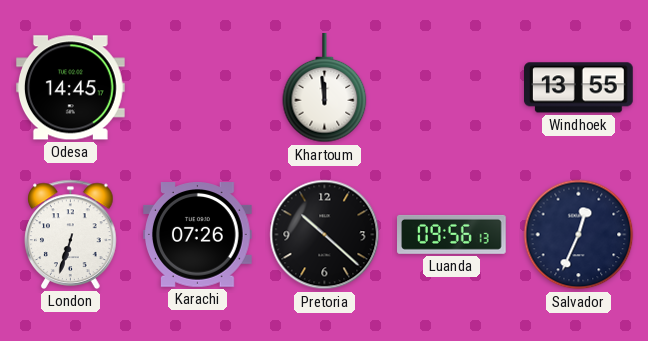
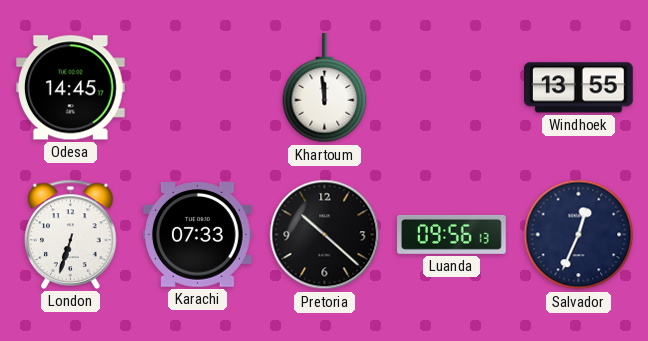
Karachi: 07:26 -> 07:33
